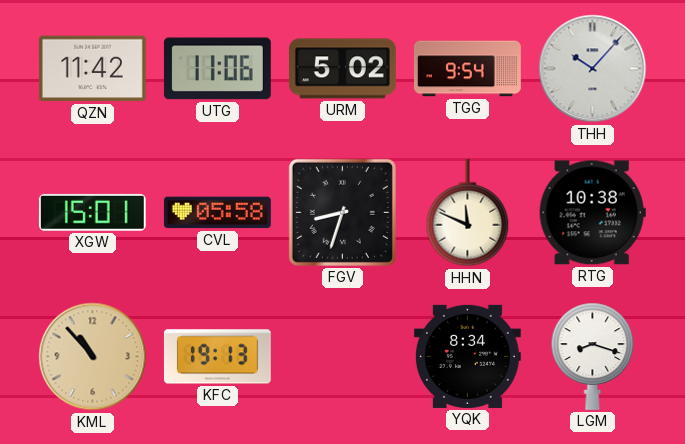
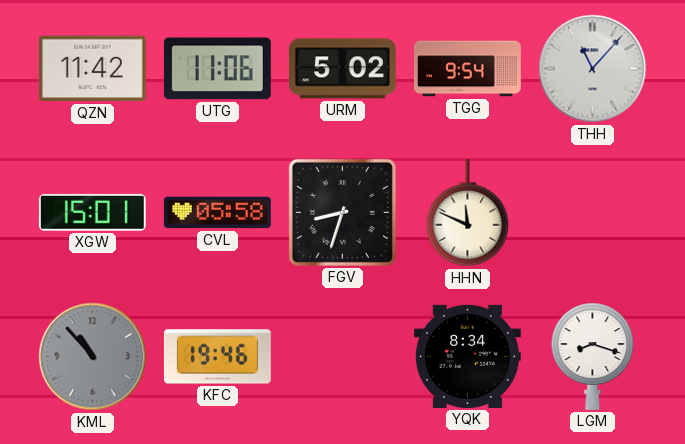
THH: 10:07 -> 11:07
RTG: 10:38 -> none
KML dial: champagne -> grey
KFC: 19:13 -> 19:46
